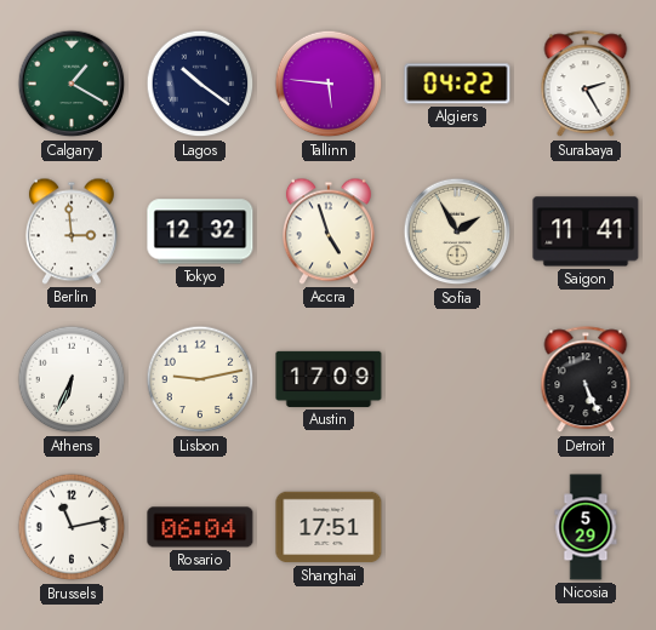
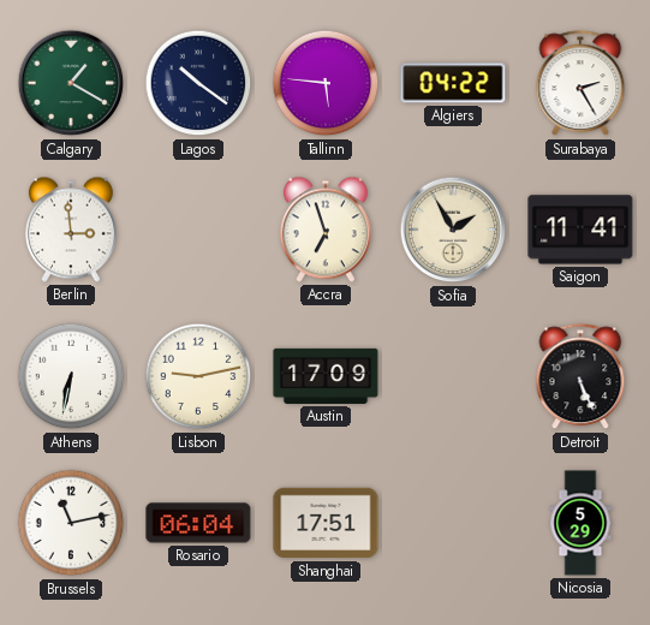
Tokyo: 12:32 -> none
Accra: 4:57 -> 6:57
Athens: 6:34 -> 6:32
